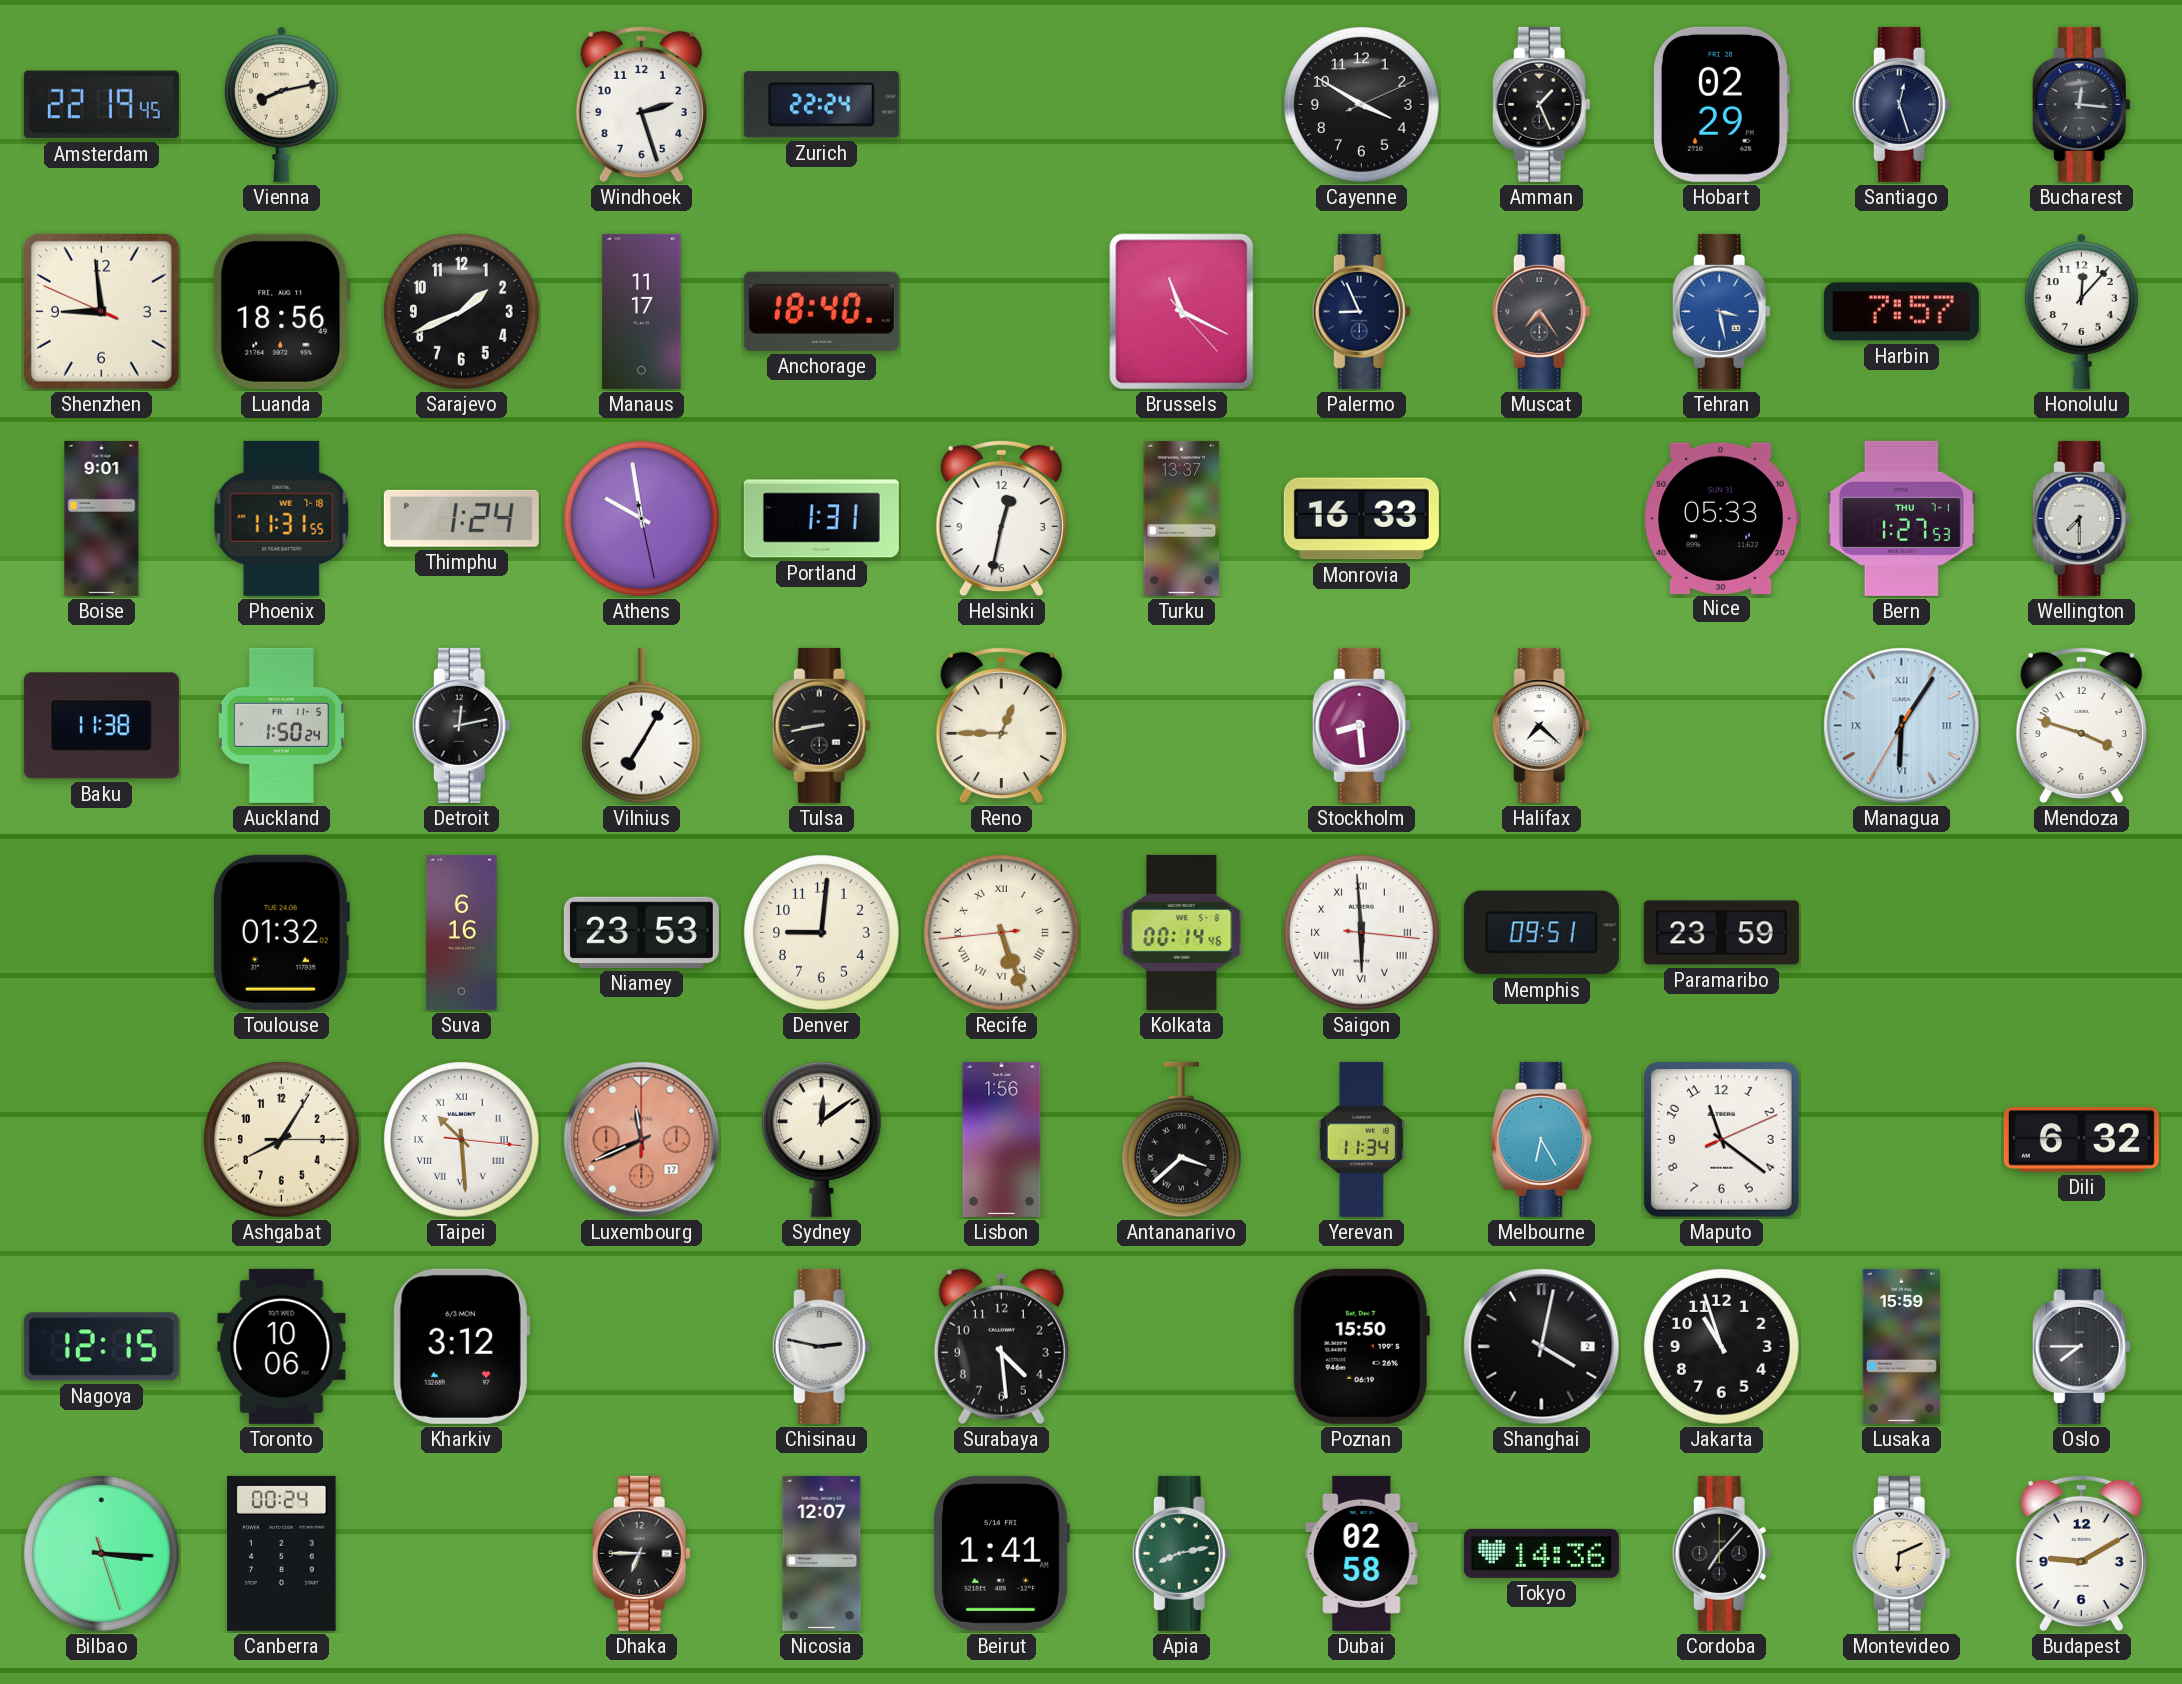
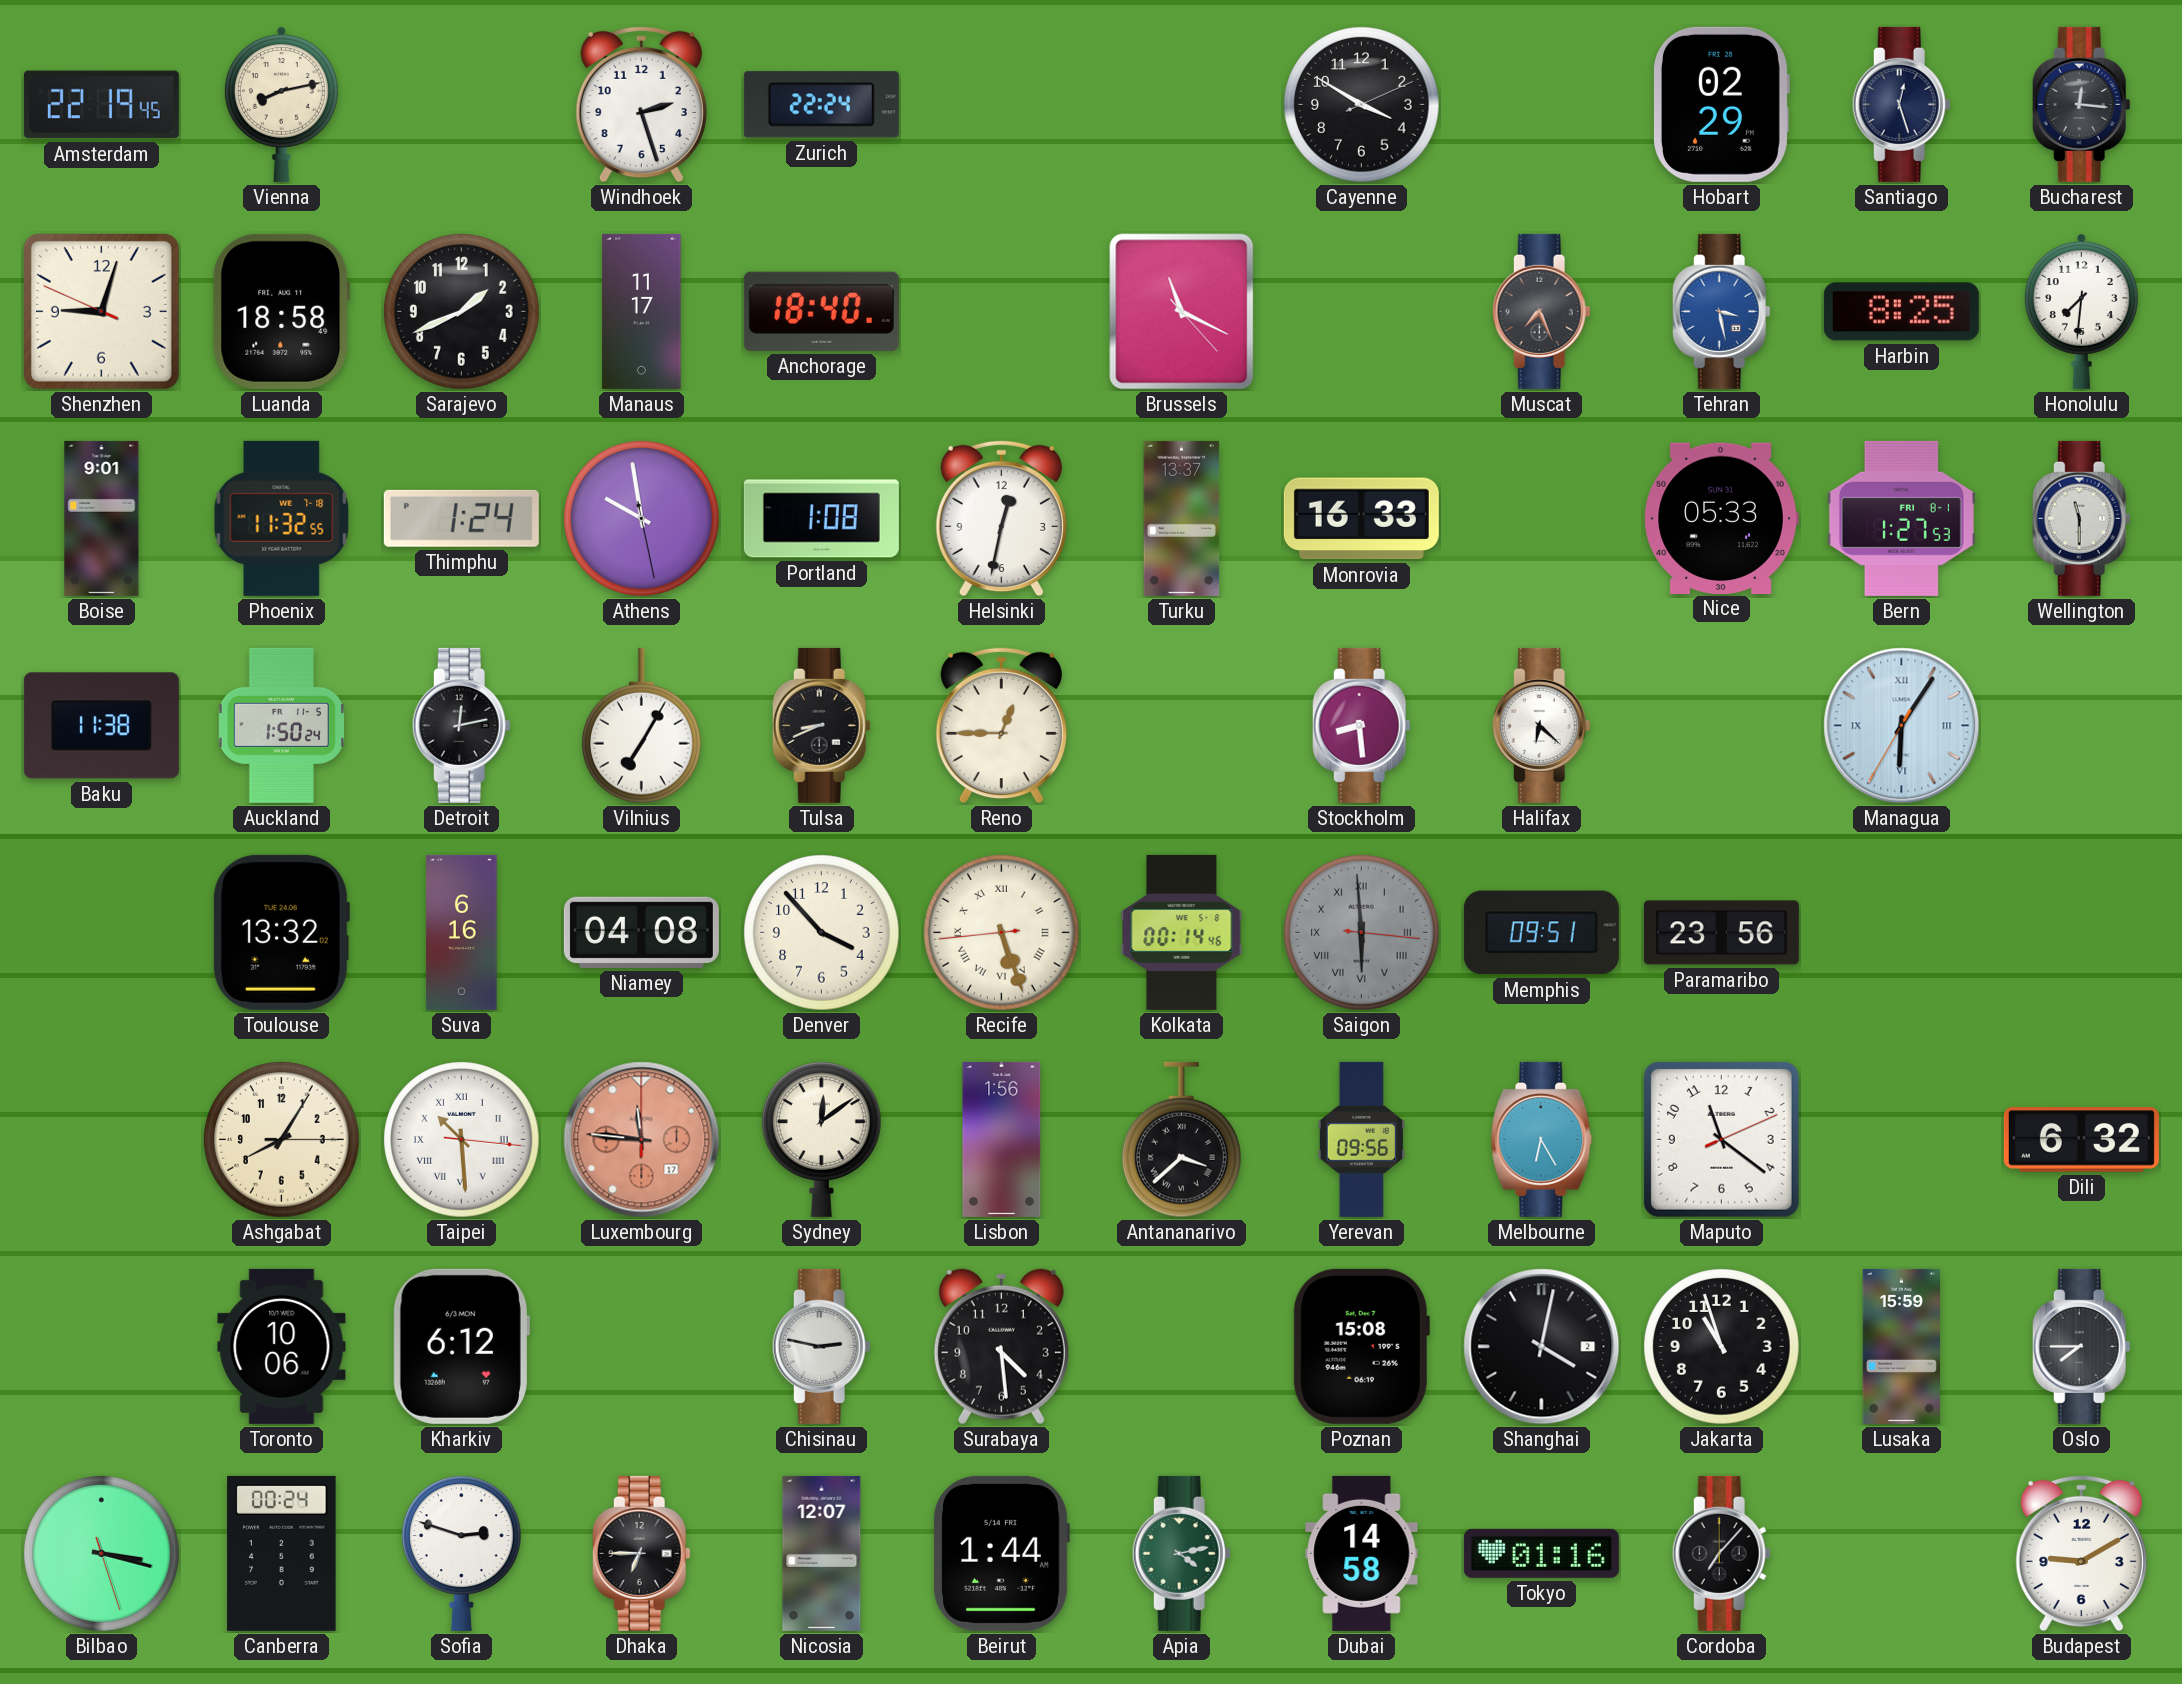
Amman: 1:26 -> none
Shenzhen: 8:58 -> 9:02
Luanda: 18:56 -> 18:58
Palermo: 8:56 -> none
Muscat: 7:24 -> 7:26
Harbin: 7:57 -> 8:25
Honolulu: 12:07 -> 7:31
Phoenix: 11:31 -> 11:32
Portland: 1:31 -> 1:08
Bern date: THU 7-1 -> FRI 8-1
Wellington: 7:30 -> 11:30
Tulsa: 8:43 -> 8:41
Halifax: 7:22 -> 6:22
Mendoza: 3:48 -> none
Toulouse: 01:32 -> 13:32
Niamey: 23:53 -> 04:08
Denver: 9:01 -> 3:53
Saigon dial: white -> grey
Paramaribo: 23:59 -> 23:56
Luxembourg: 11:41 -> 11:46
Yerevan: 11:34 -> 09:56
Nagoya: 12:15 -> none
Kharkiv: 3:12 -> 6:12
Poznan: 15:50 -> 15:08
Bilbao: 3:15 -> 3:17
Sofia: none -> 2:48
Beirut: 1:41 -> 1:44
Apia: 8:13 -> 4:13
Dubai: 02:58 -> 14:58
Tokyo: 14:36 -> 01:16
Montevideo: 6:11 -> none
